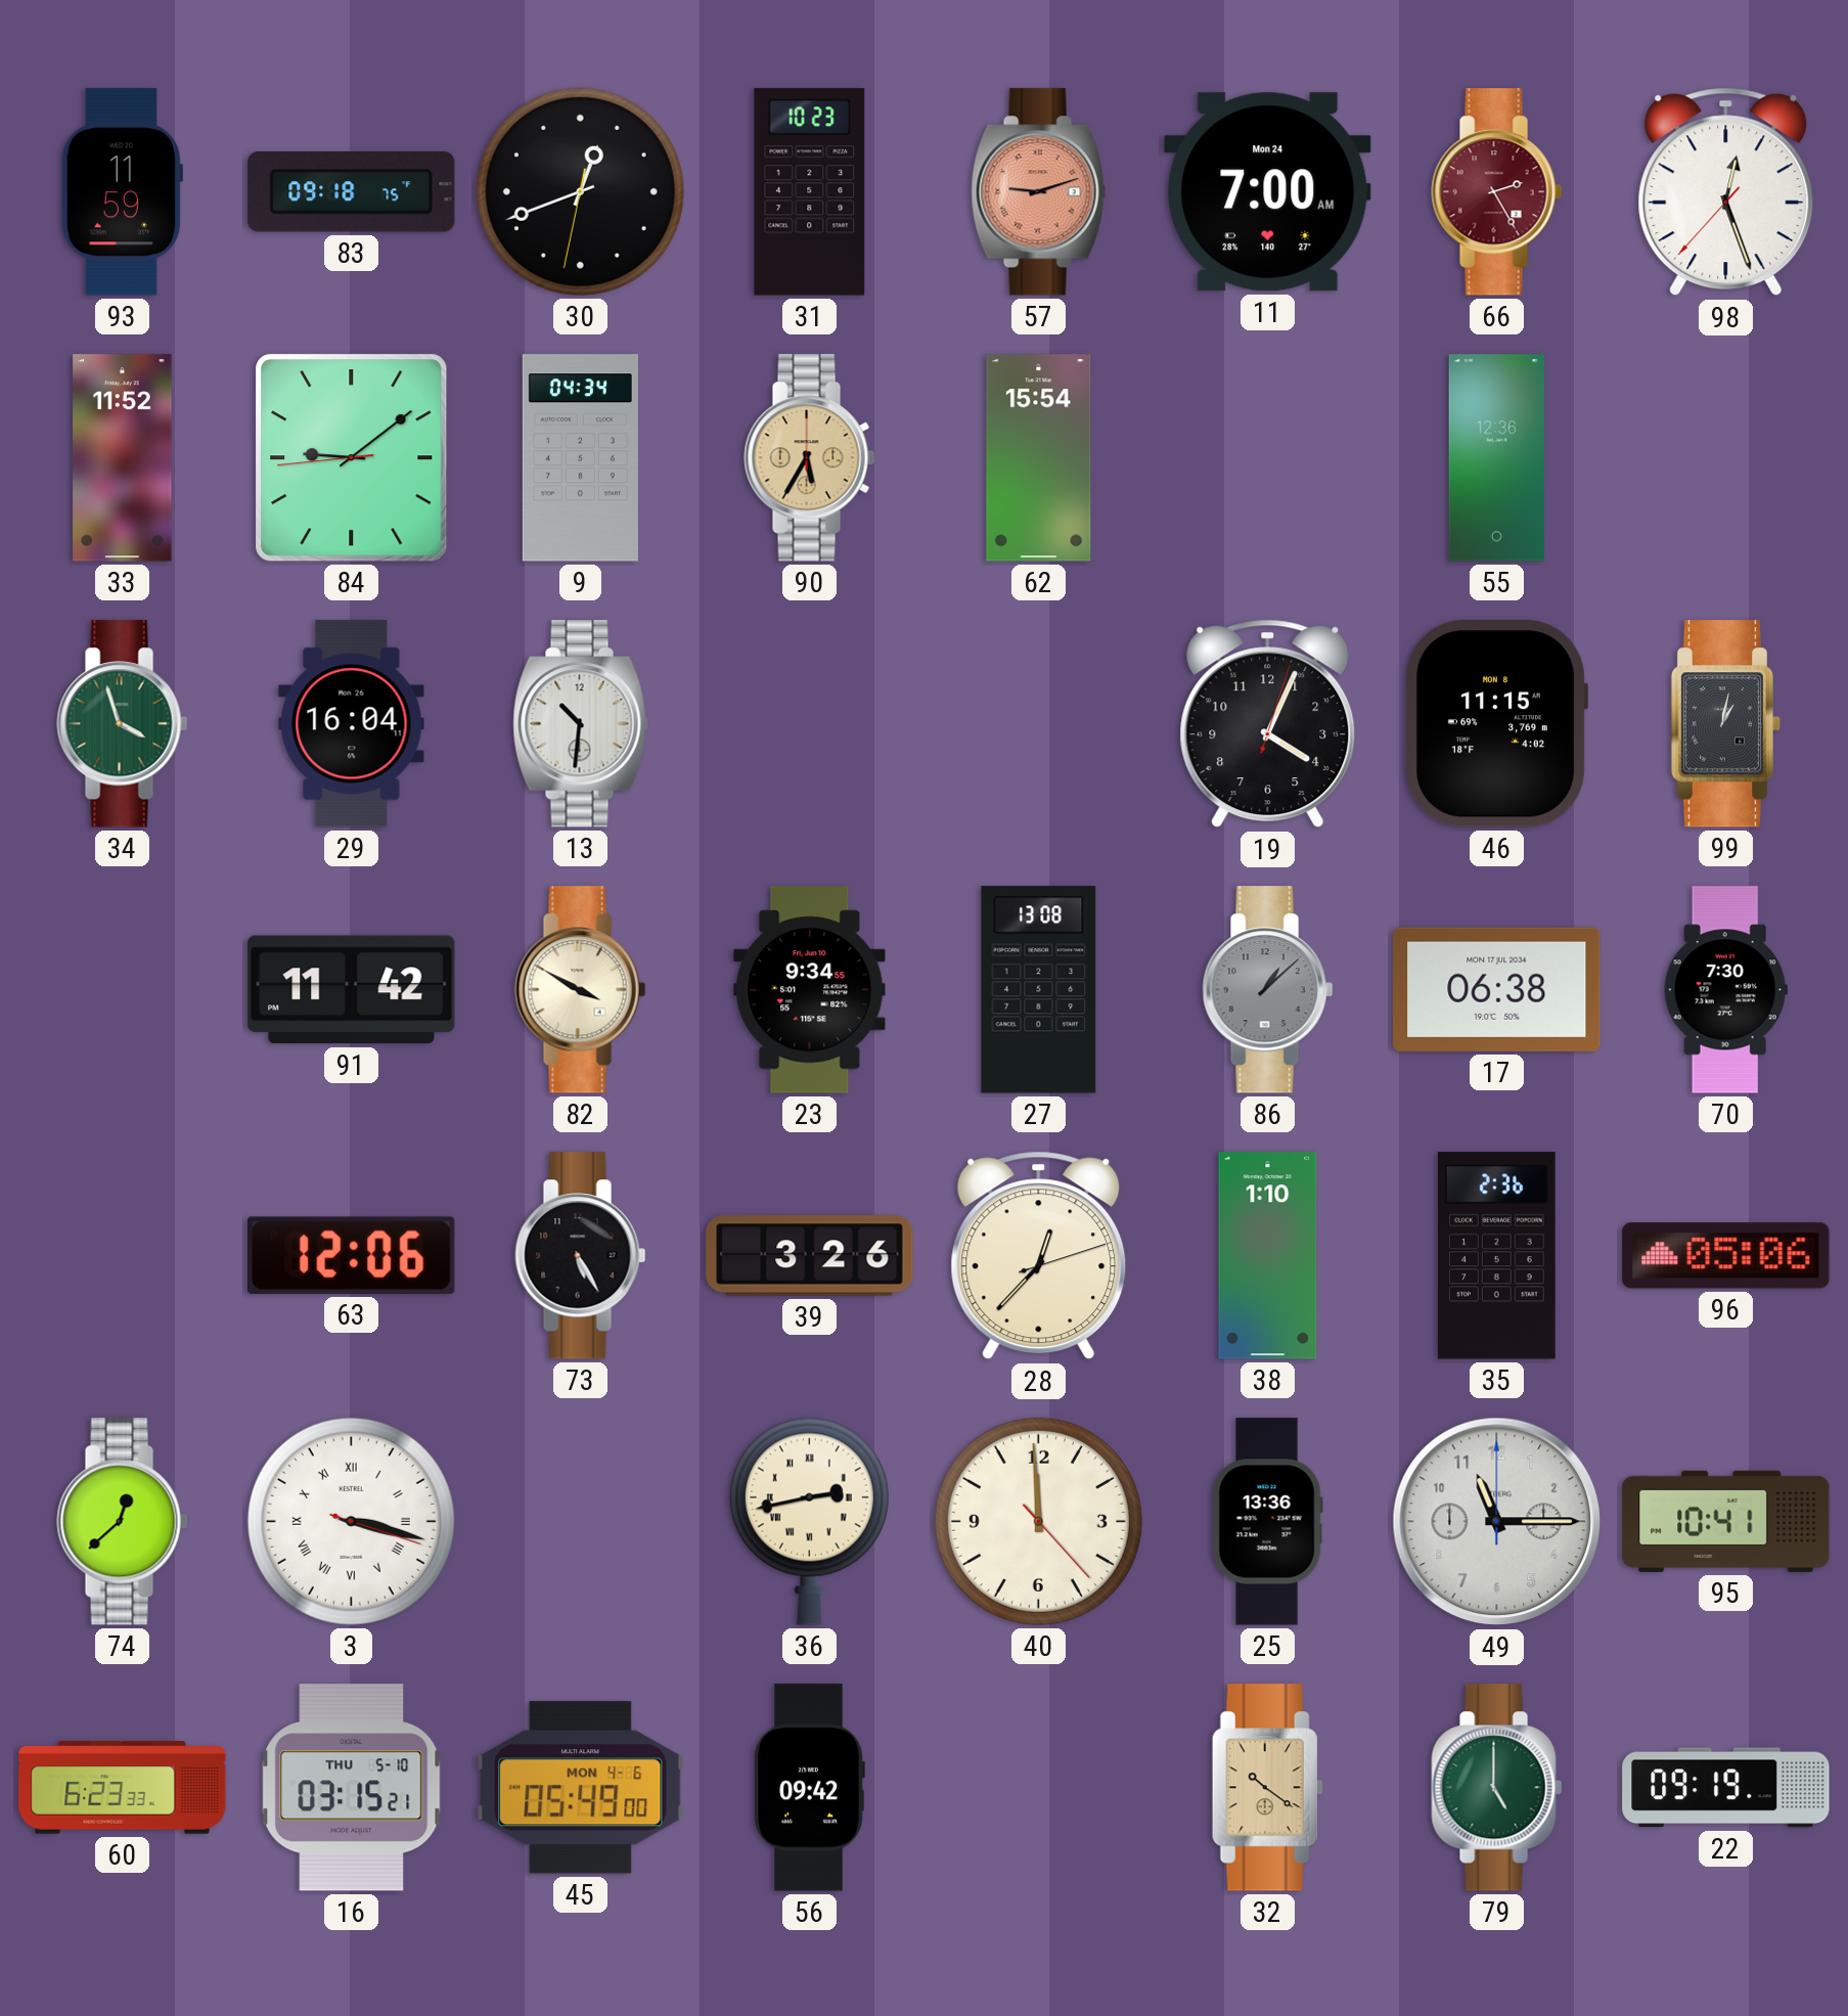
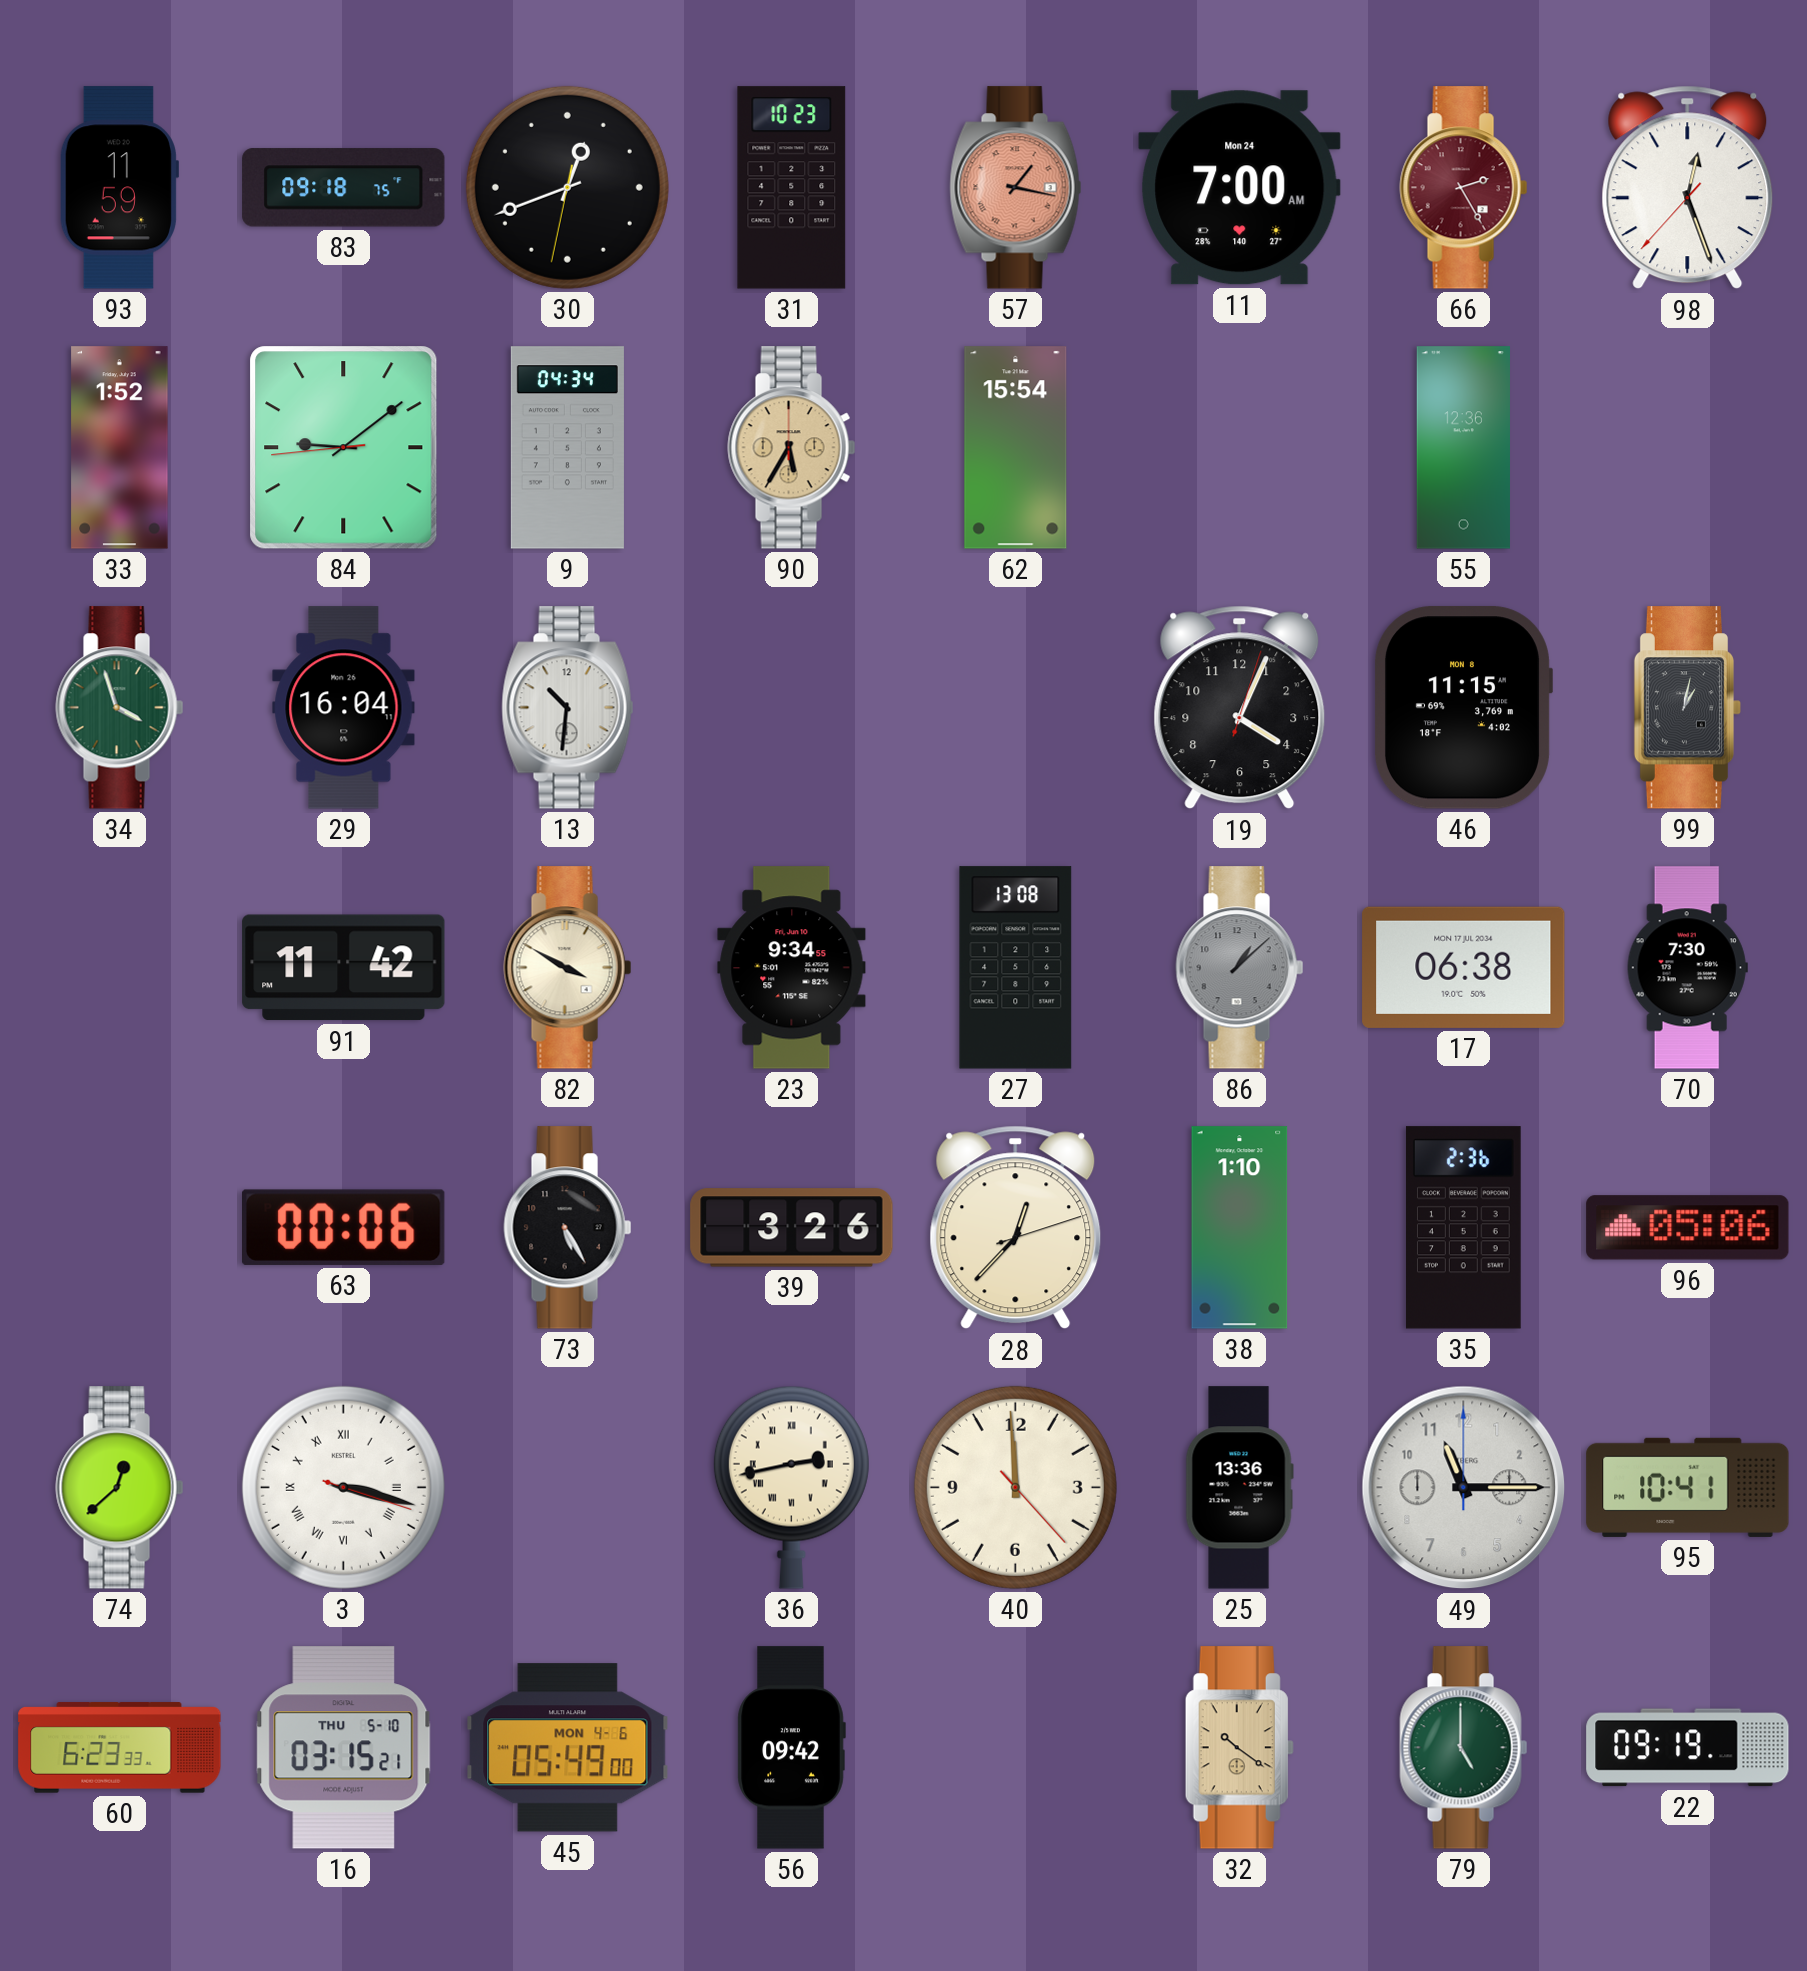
57: 9:12 -> 1:17
33: 11:52 -> 1:52
63: 12:06 -> 00:06
